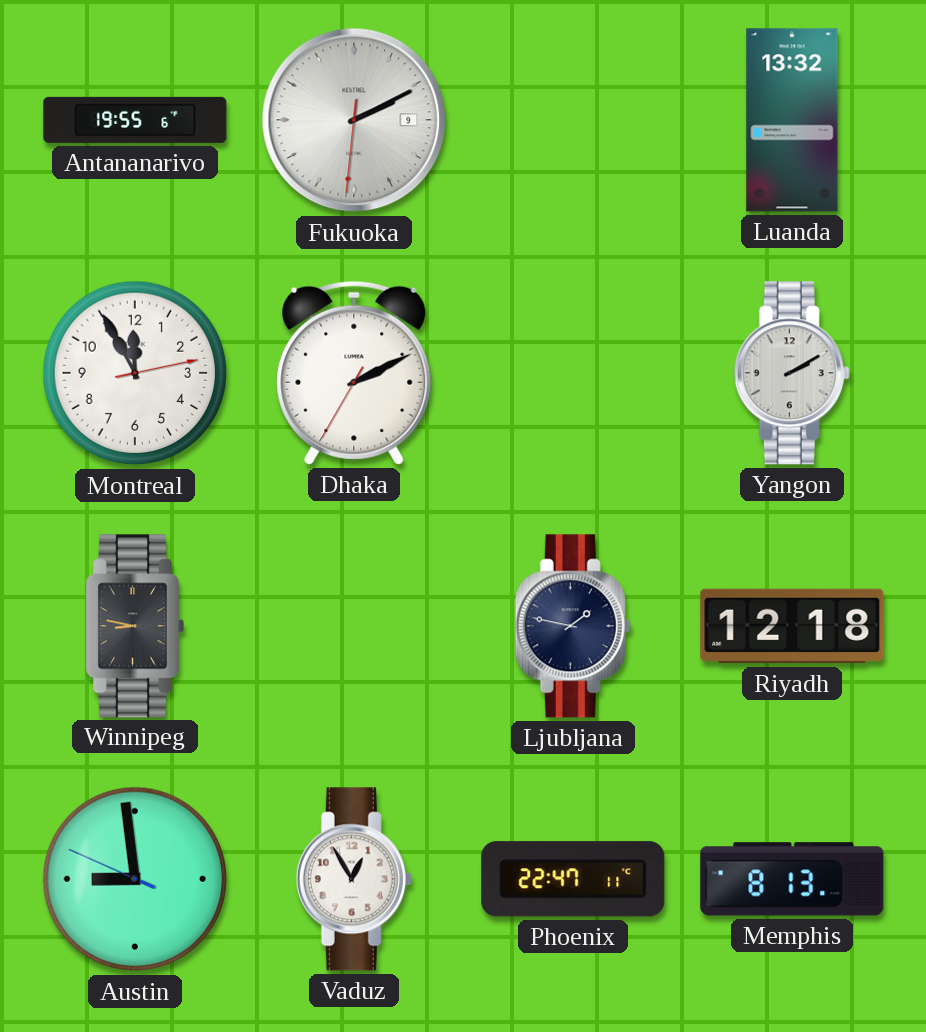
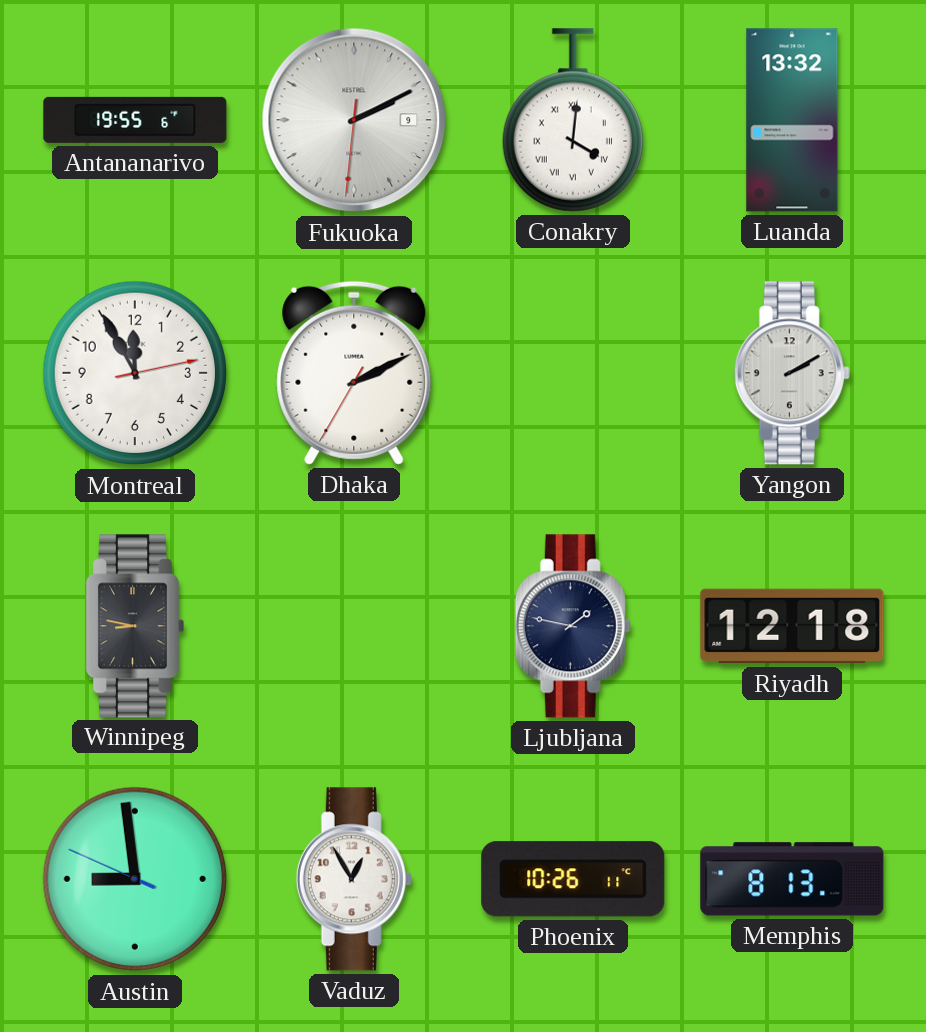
Conakry: none -> 4:01
Phoenix: 22:47 -> 10:26
